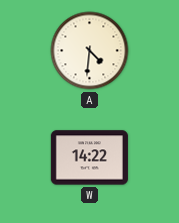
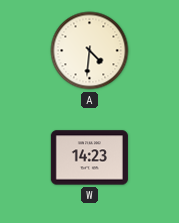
W: 14:22 -> 14:23
